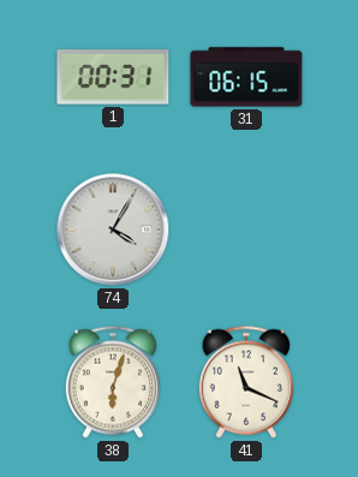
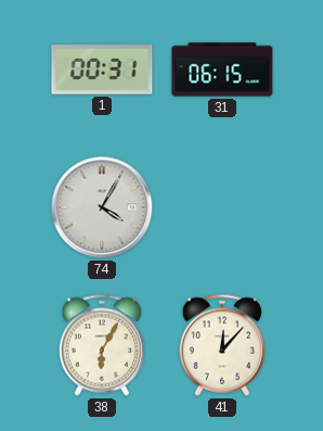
38: 6:03 -> 6:05
41: 11:19 -> 12:07
